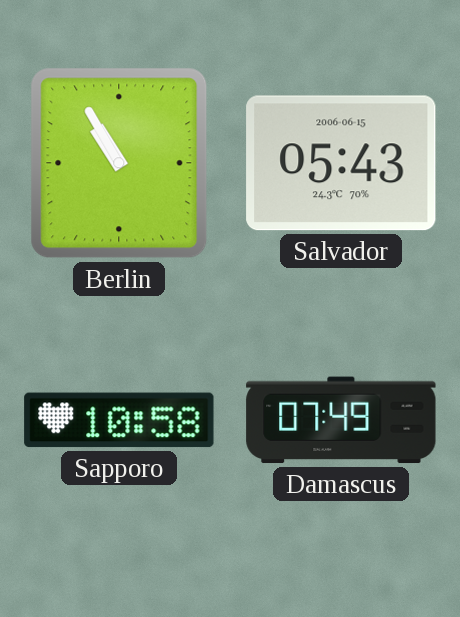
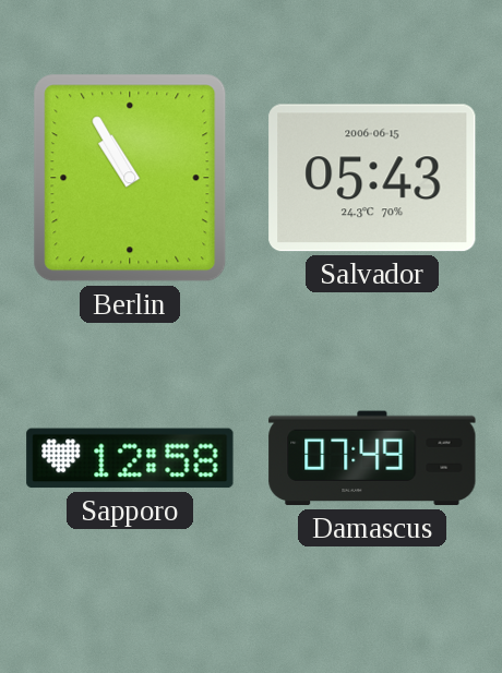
Sapporo: 10:58 -> 12:58
